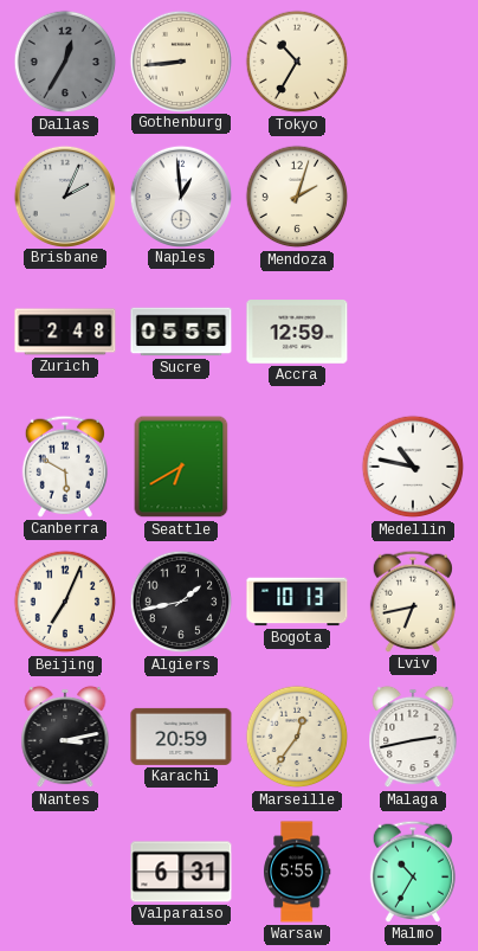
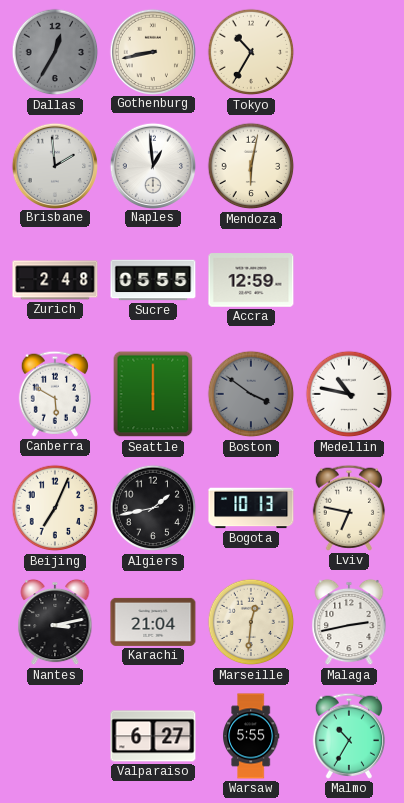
Gothenburg: 8:44 -> 8:43
Brisbane: 2:04 -> 1:59
Mendoza: 2:03 -> 6:02
Seattle: 6:40 -> 6:00
Boston: none -> 3:51
Lviv: 6:43 -> 6:47
Karachi: 20:59 -> 21:04
Marseille: 12:36 -> 12:31
Valparaiso: 6:31 -> 6:27
